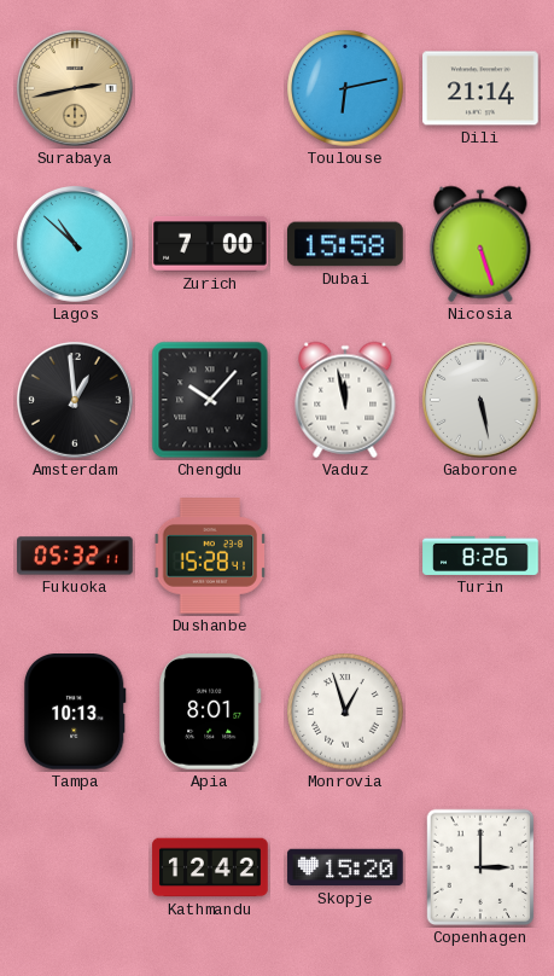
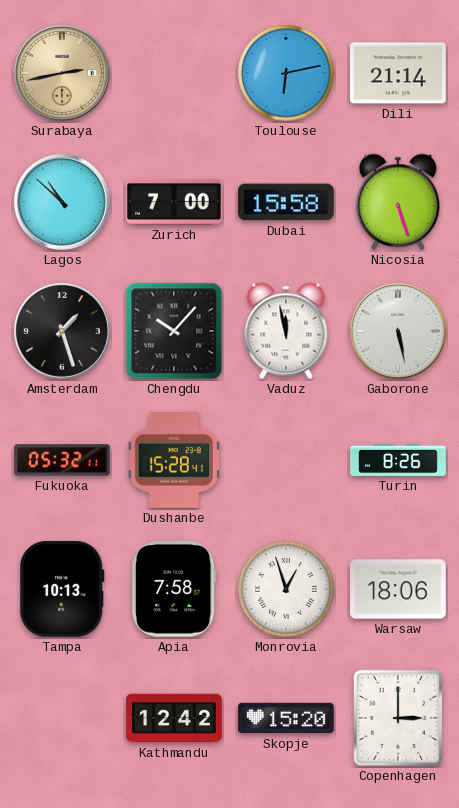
Amsterdam: 12:59 -> 1:27
Apia: 8:01 -> 7:58
Warsaw: none -> 18:06
